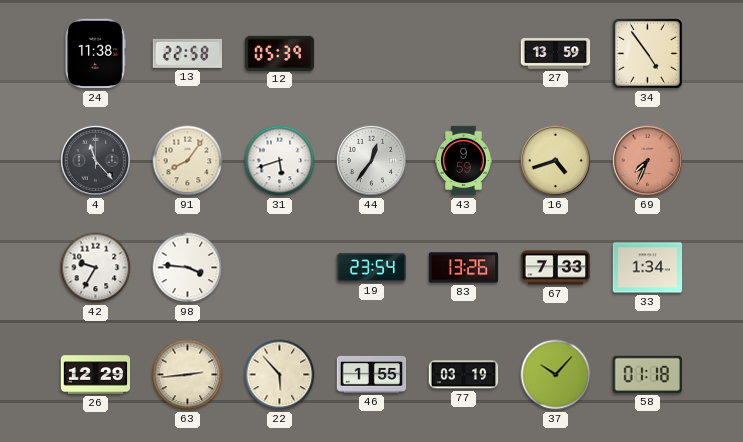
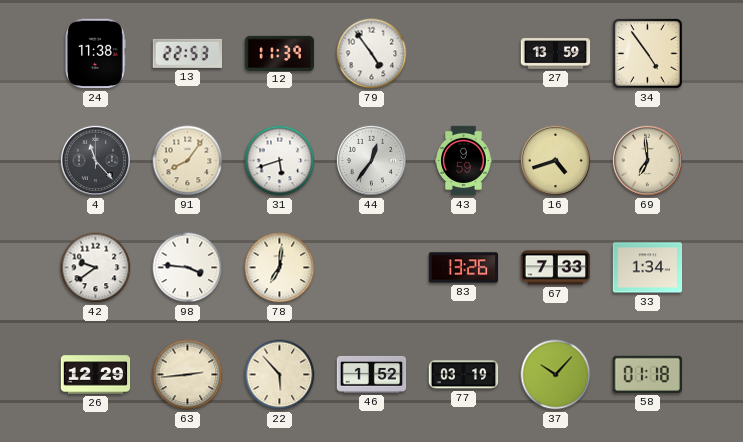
13: 22:58 -> 22:53
12: 05:39 -> 11:39
79: none -> 4:54
69: 7:34 -> 6:59
69 dial: salmon -> cream
42: 9:35 -> 9:39
78: none -> 7:01
19: 23:54 -> none
46: 1:55 -> 1:52
